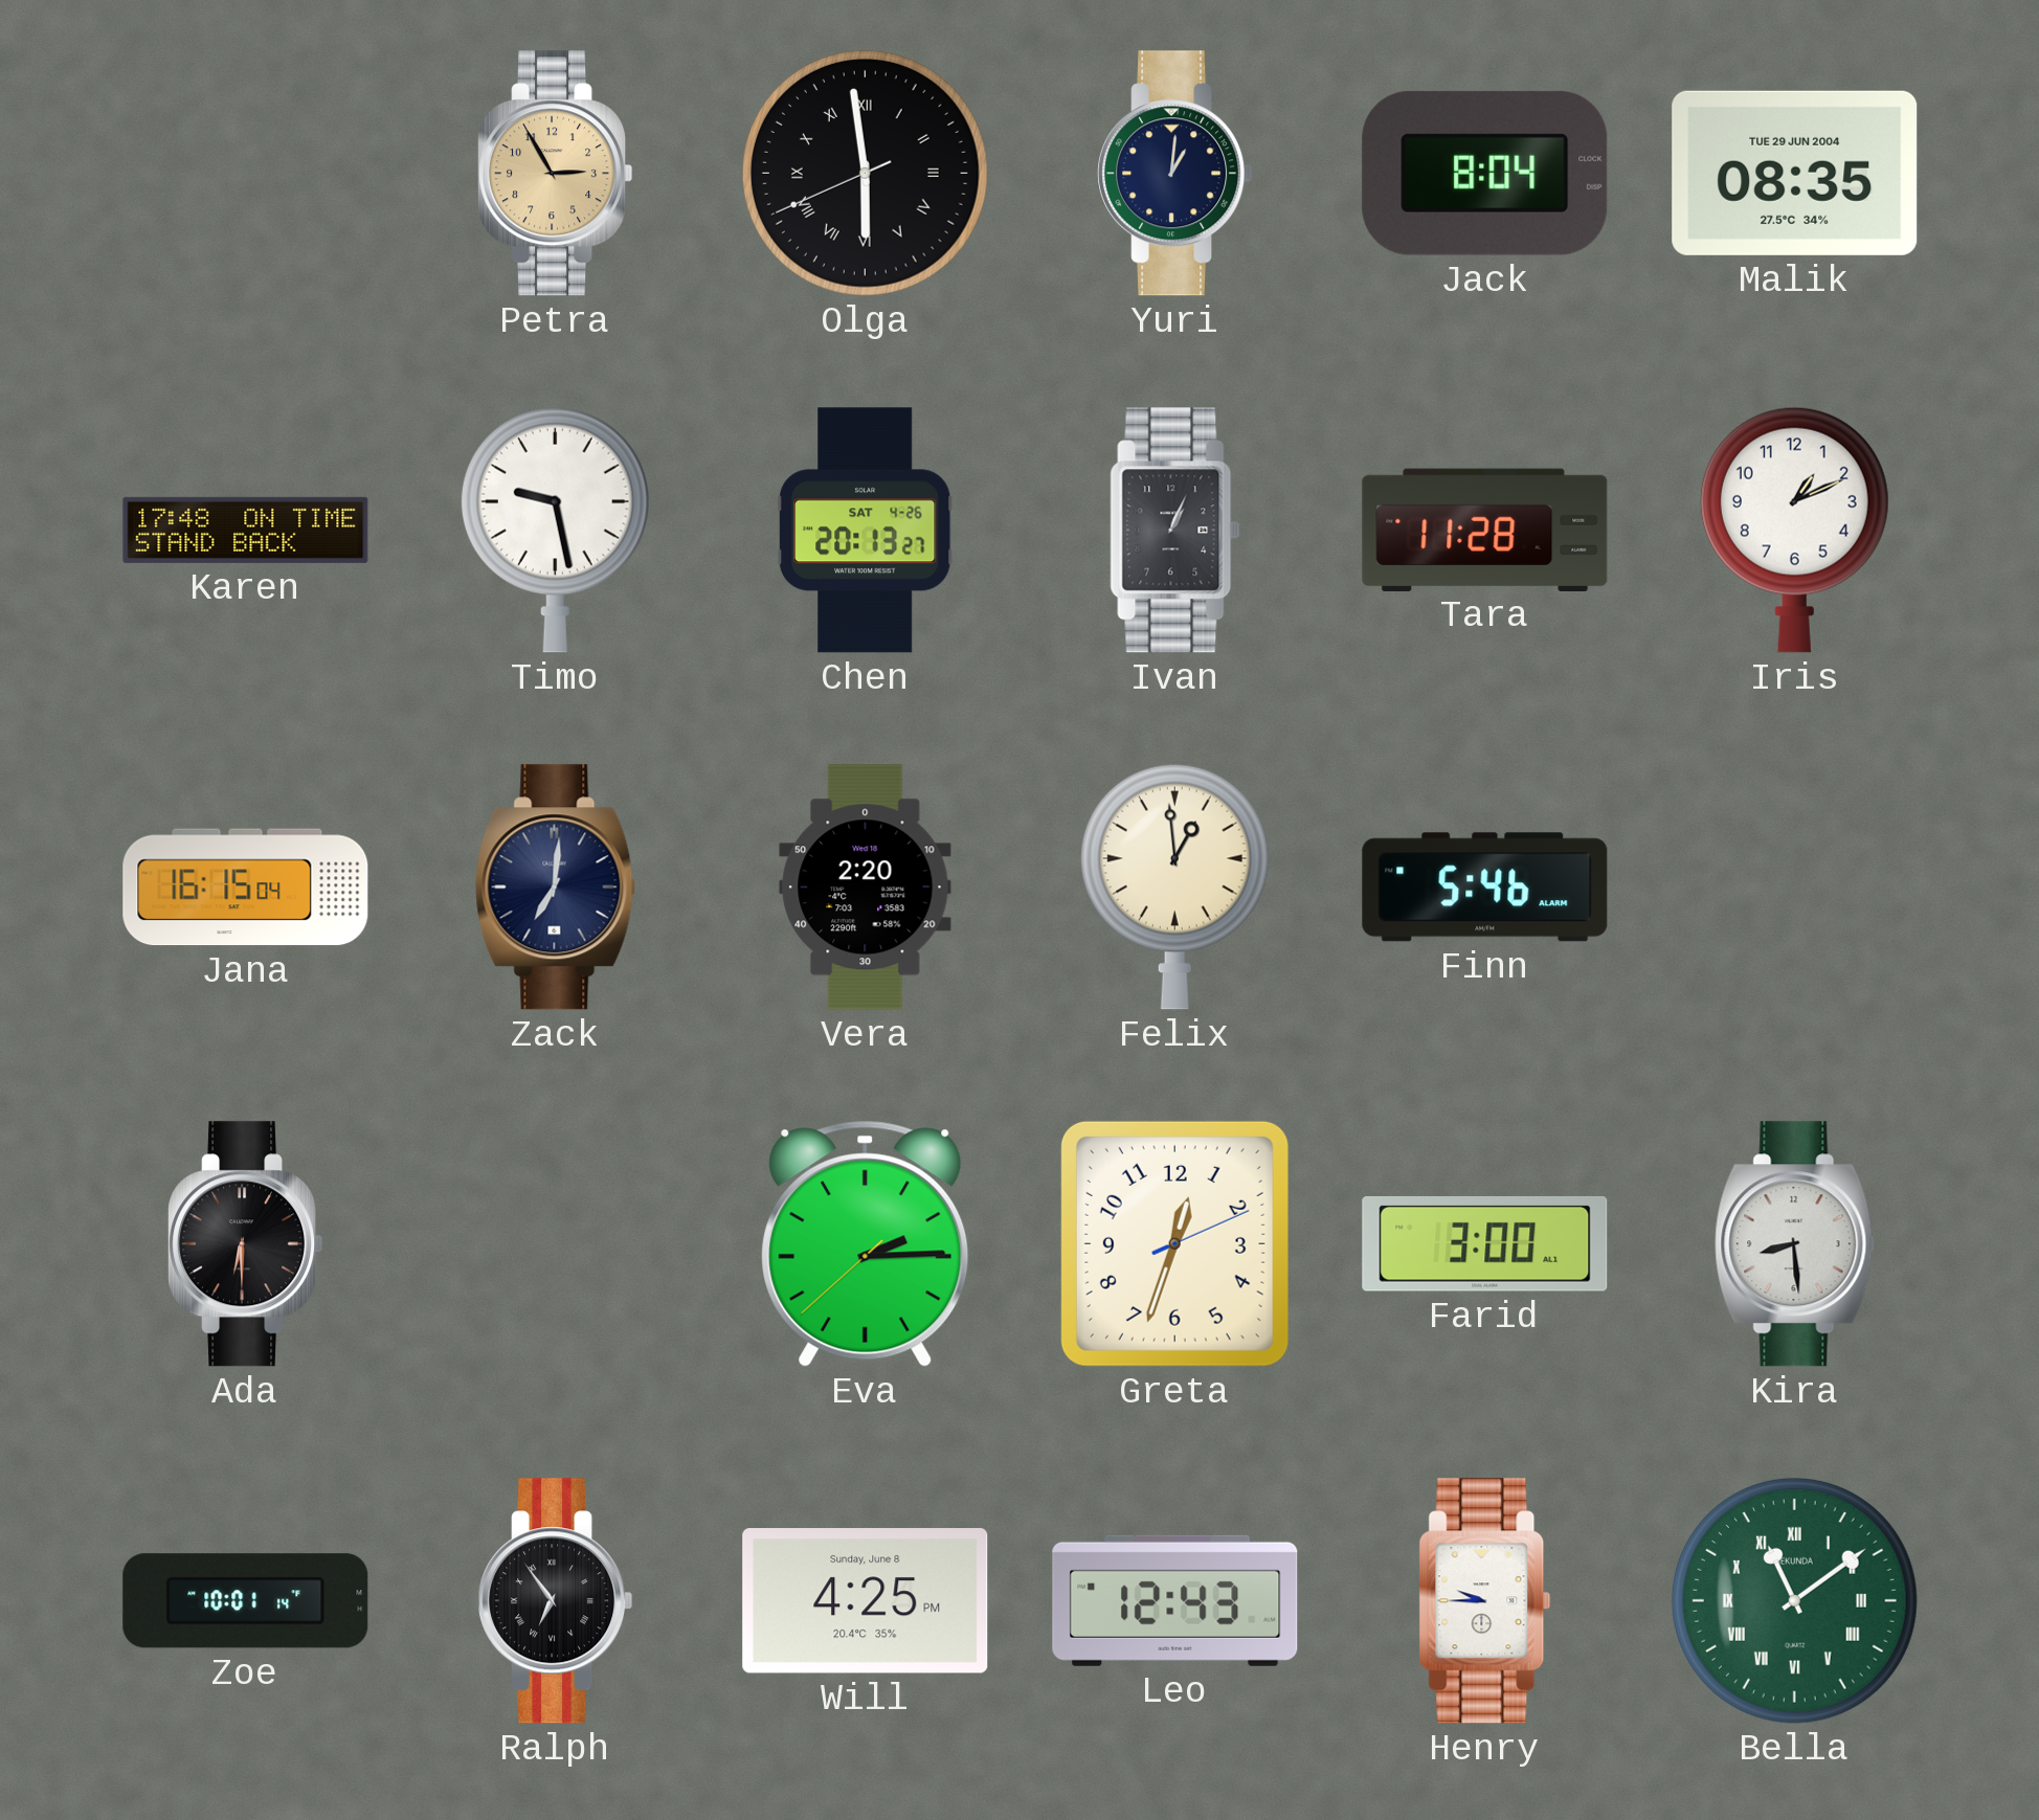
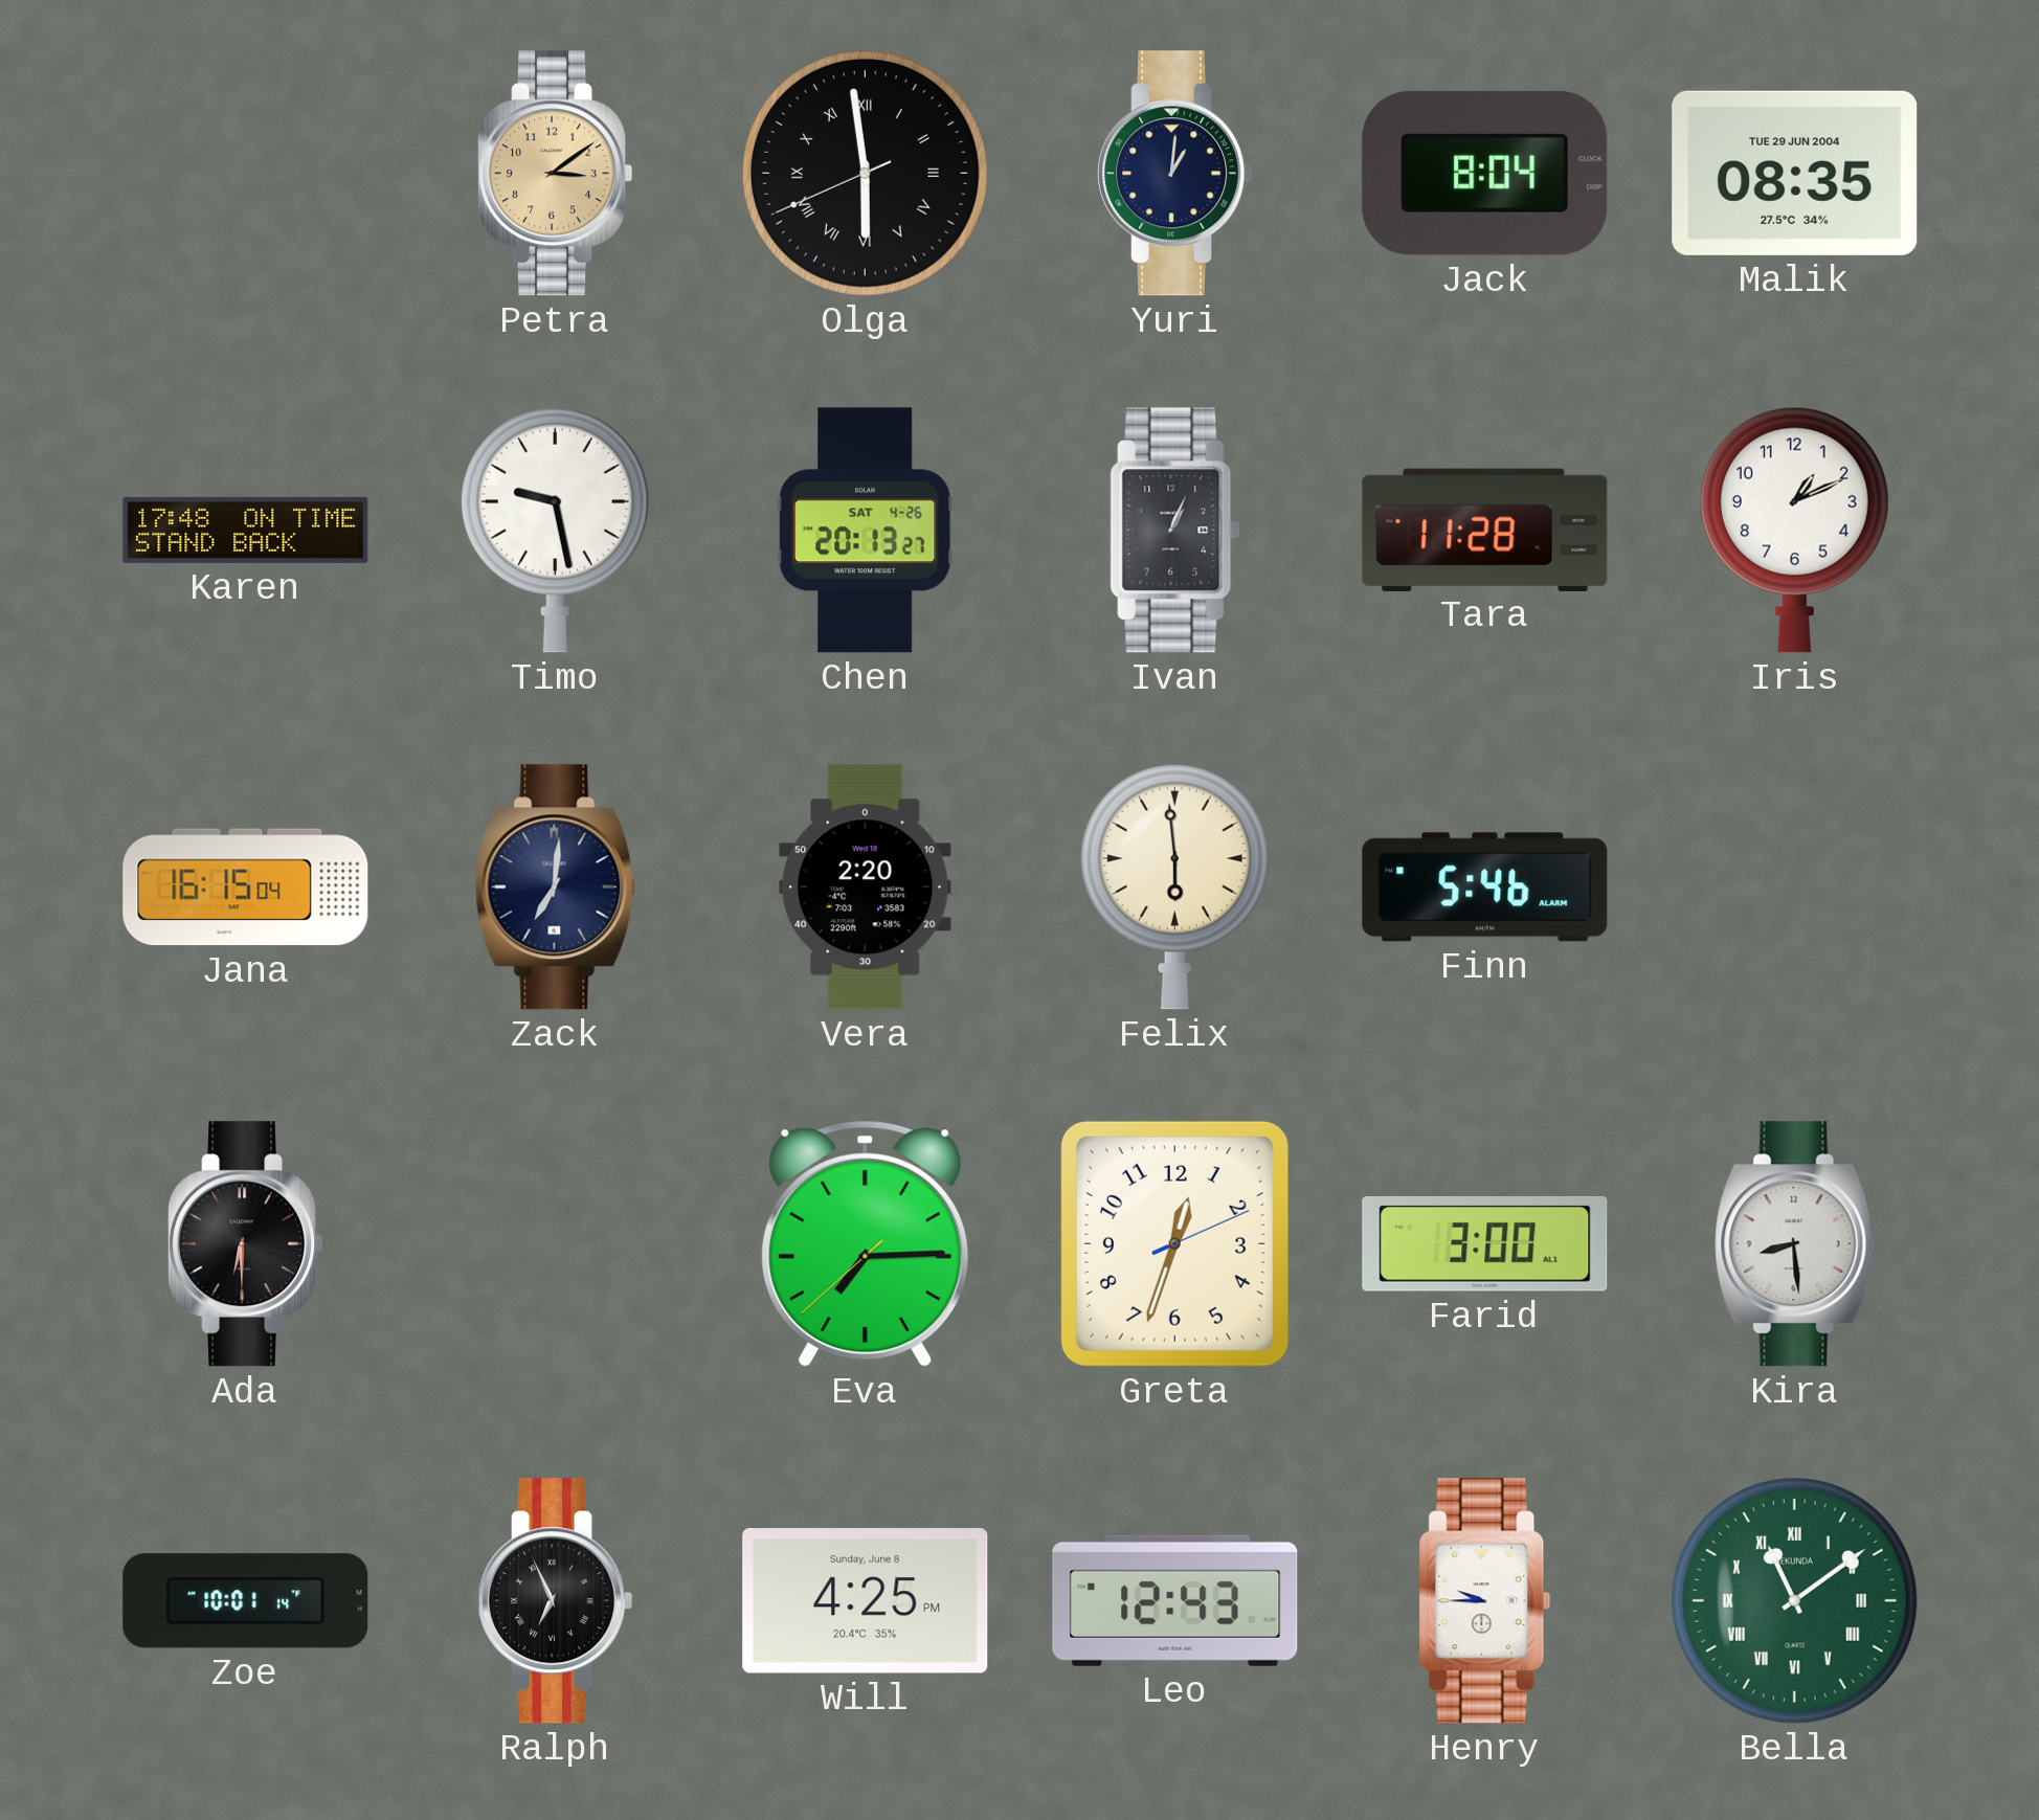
Petra: 2:55 -> 3:09
Felix: 12:59 -> 5:59
Eva: 2:14 -> 7:14
Ralph: 6:54 -> 6:56
